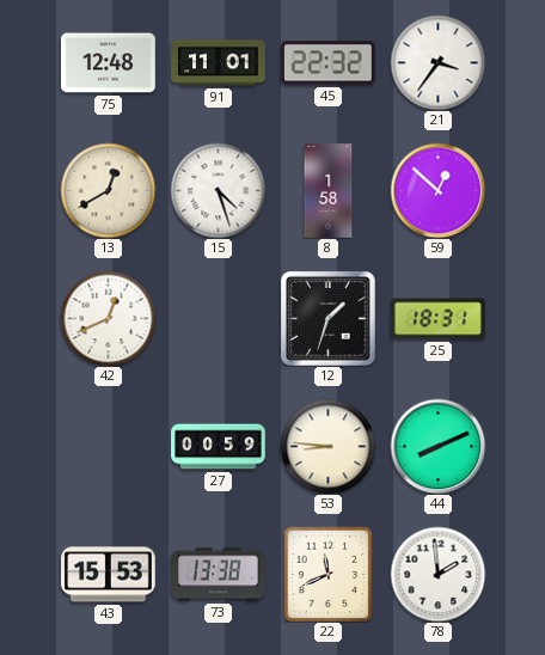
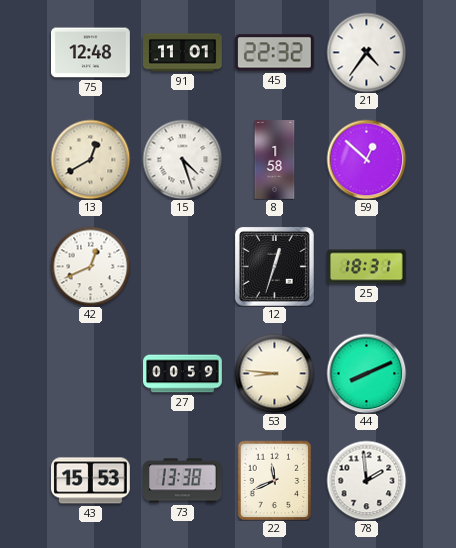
21: 3:36 -> 4:36
12: 1:33 -> 12:33
